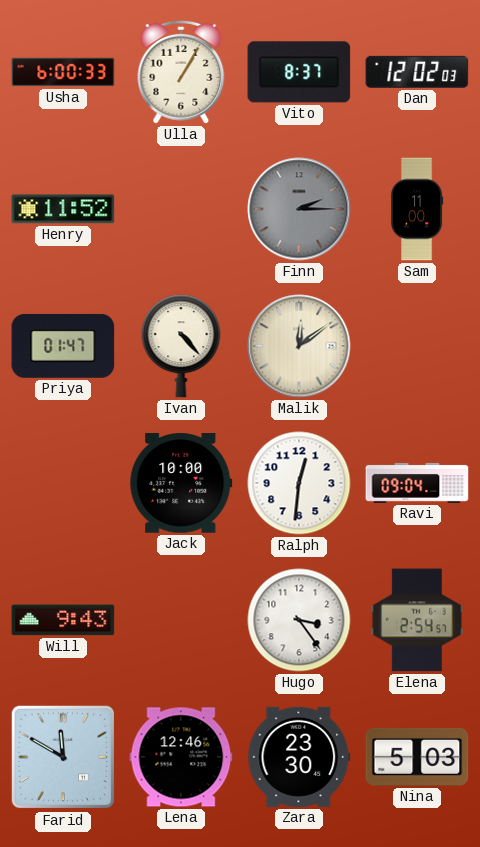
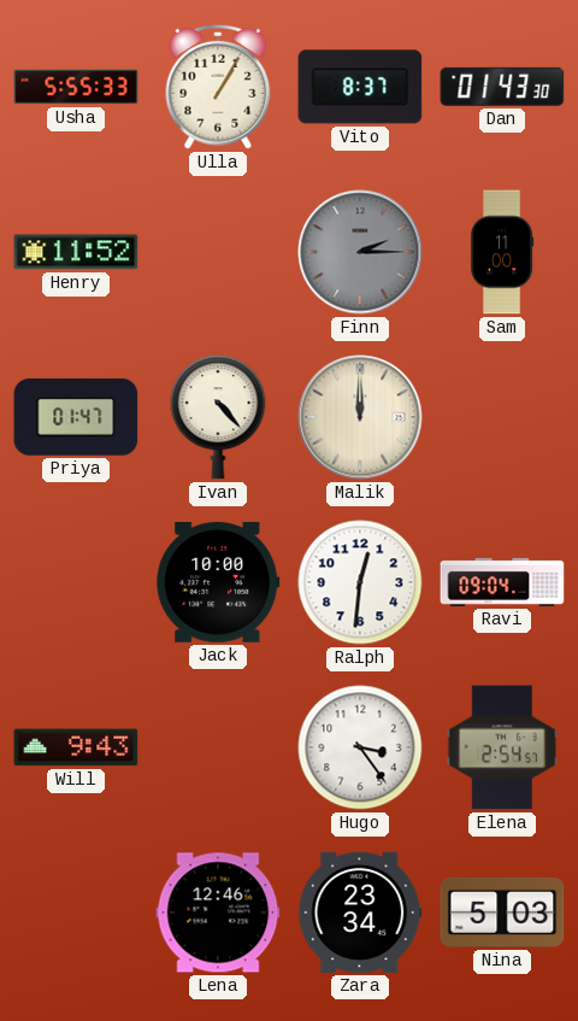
Usha: 6:00 -> 5:55
Dan: 12:02 -> 01:43
Malik: 12:09 -> 12:00
Farid: 11:50 -> none
Zara: 23:30 -> 23:34
